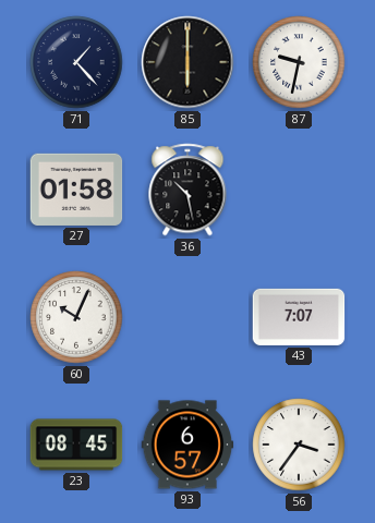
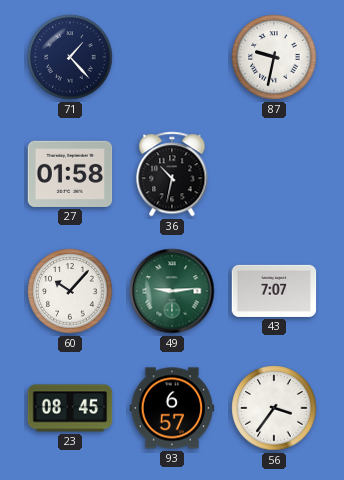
85: 6:00 -> none
36: 10:28 -> 10:32
60: 10:04 -> 10:07
49: none -> 9:14
